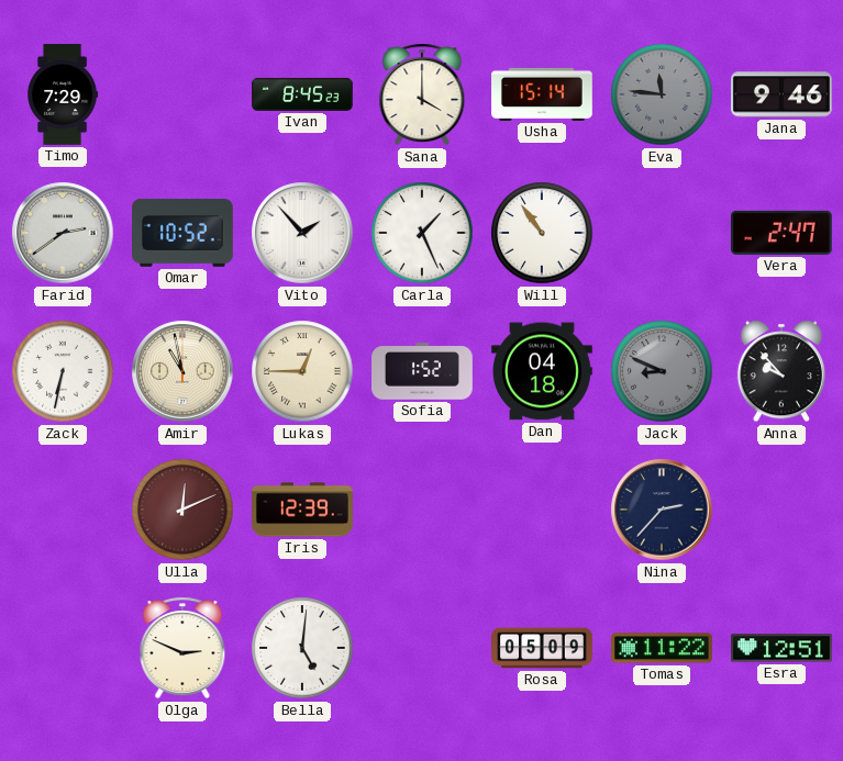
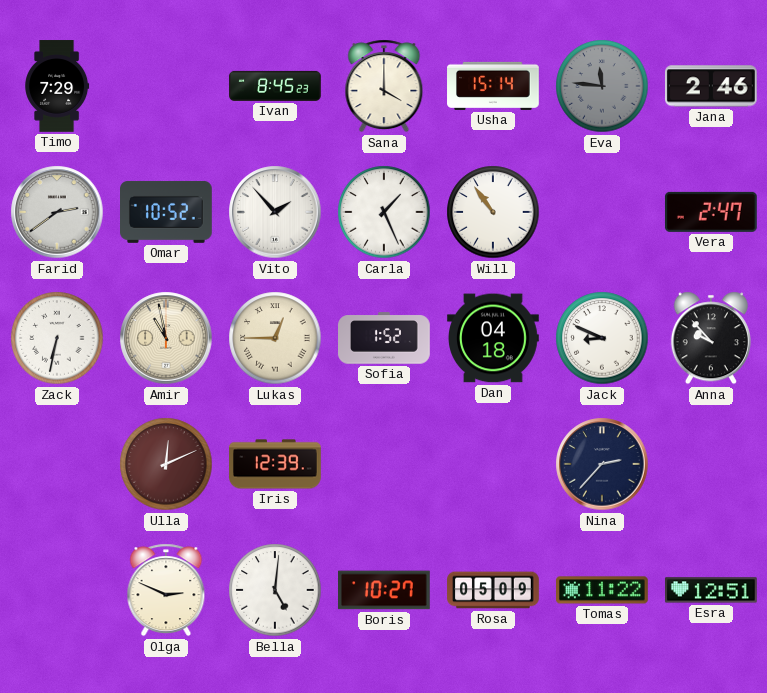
Jana: 9:46 -> 2:46
Jack dial: grey -> white
Boris: none -> 10:27
